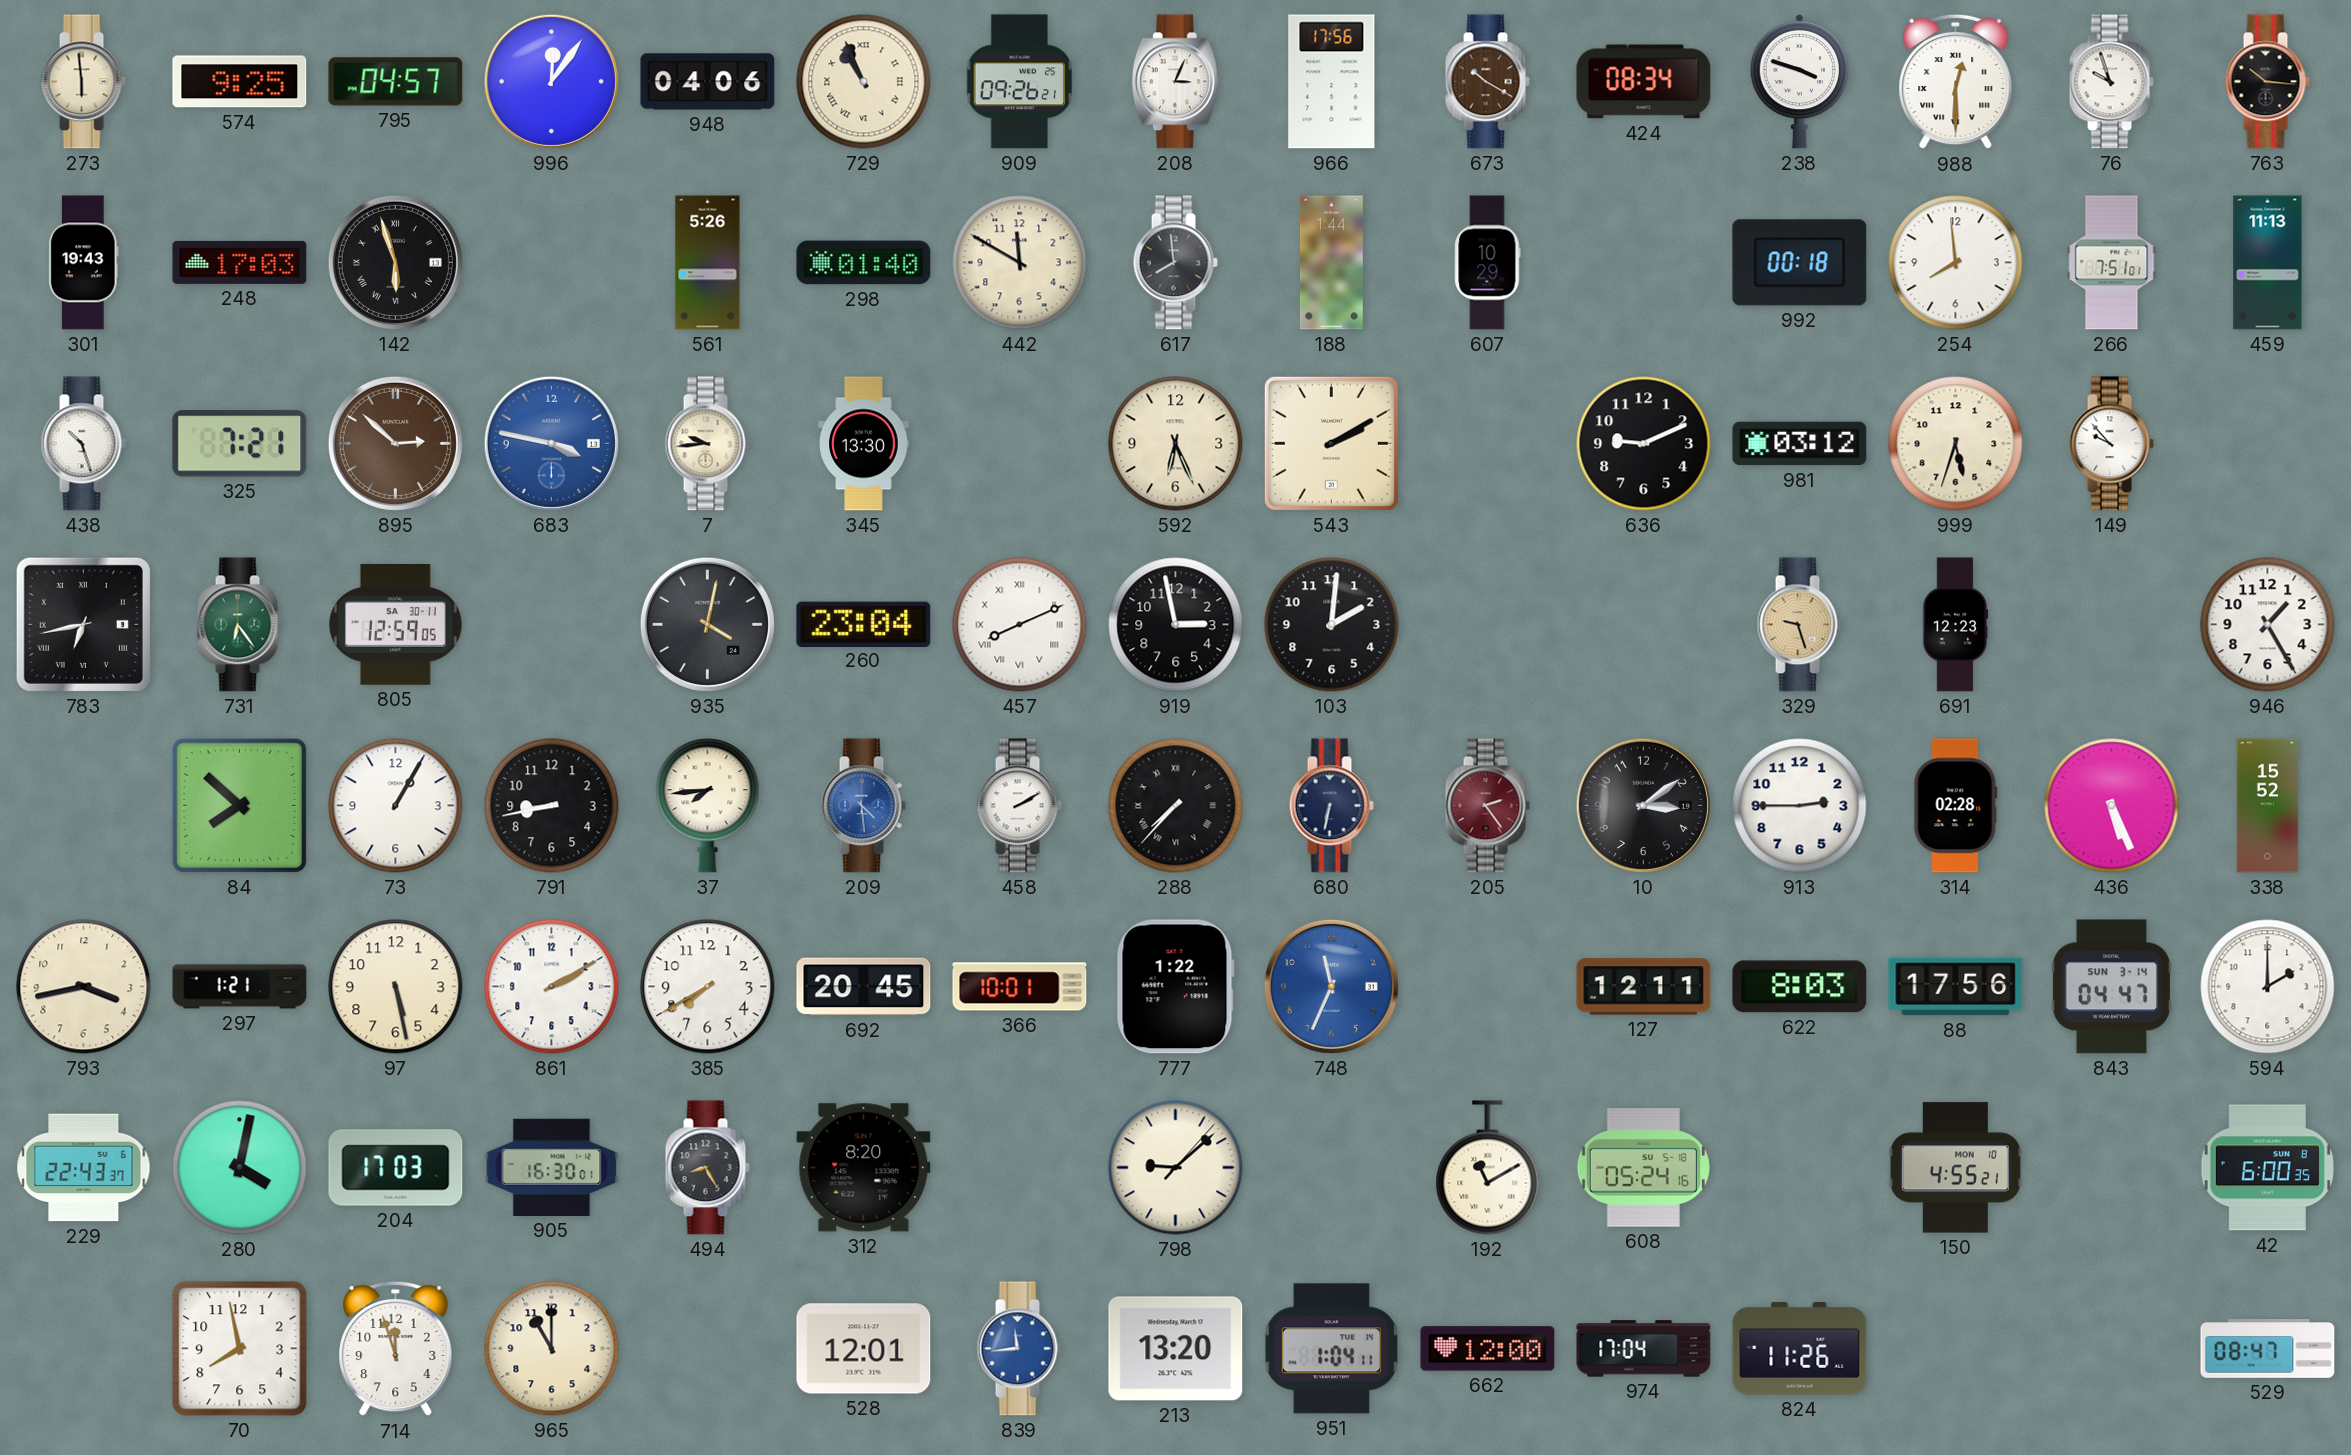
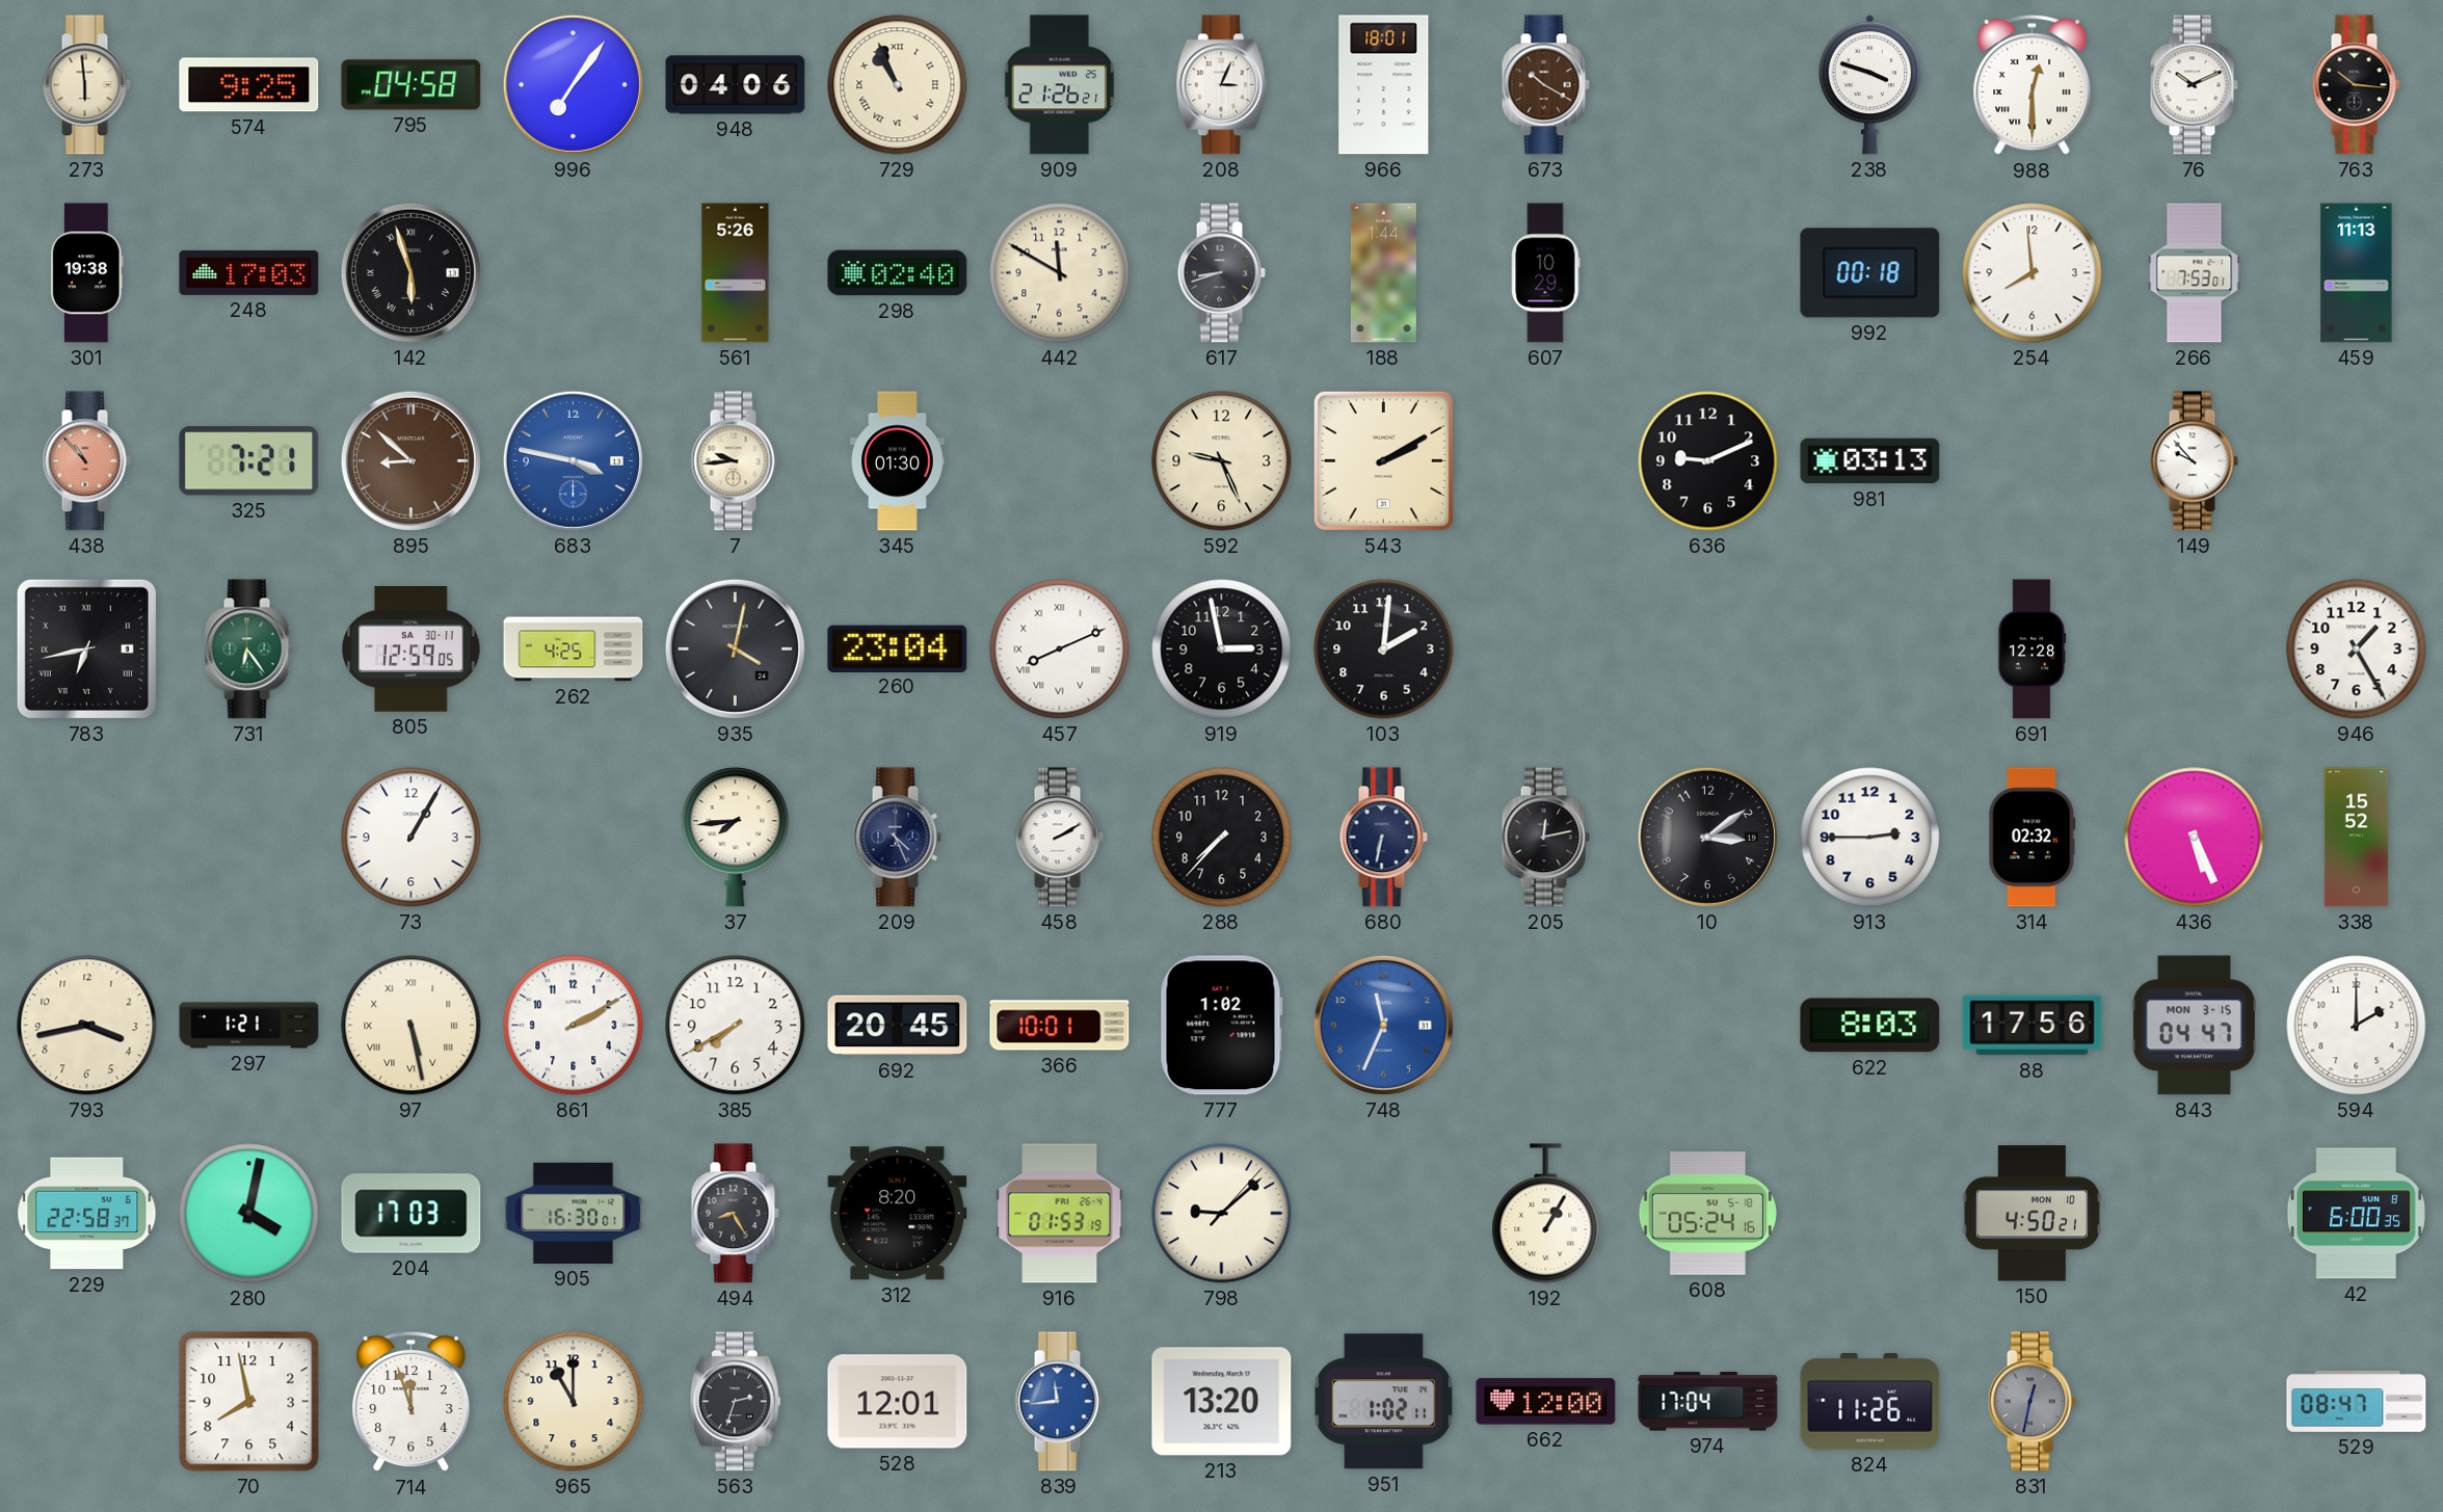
795: 04:57 -> 04:58
996: 12:06 -> 7:06
909: 09:26 -> 21:26
966: 17:56 -> 18:01
424: 08:34 -> none
76: 9:57 -> 10:11
301: 19:43 -> 19:38
298: 01:40 -> 02:40
617: 7:59 -> 8:42
266: 7:51 -> 7:53
438: 10:27 -> 10:53
438 dial: white -> salmon
895: 2:52 -> 8:52
345: 13:30 -> 01:30
592: 6:26 -> 9:26
981: 03:12 -> 03:13
999: 5:33 -> none
262: none -> 4:25
329: 9:27 -> none
691: 12:23 -> 12:28
84: 7:52 -> none
791: 8:43 -> none
209: 4:29 -> 4:26
209 dial: blue -> navy
288 numerals: Roman -> Arabic
205: 2:24 -> 12:13
205 dial: burgundy -> black
314: 02:28 -> 02:32
97 numerals: Arabic -> Roman
777: 1:22 -> 1:02
127: 12:11 -> none
843 date: SUN 3-14 -> MON 3-15
229: 22:43 -> 22:58
916: none -> 01:53
192: 11:10 -> 1:05
150: 4:55 -> 4:50
563: none -> 2:33
951: 1:04 -> 1:02
831: none -> 12:32
